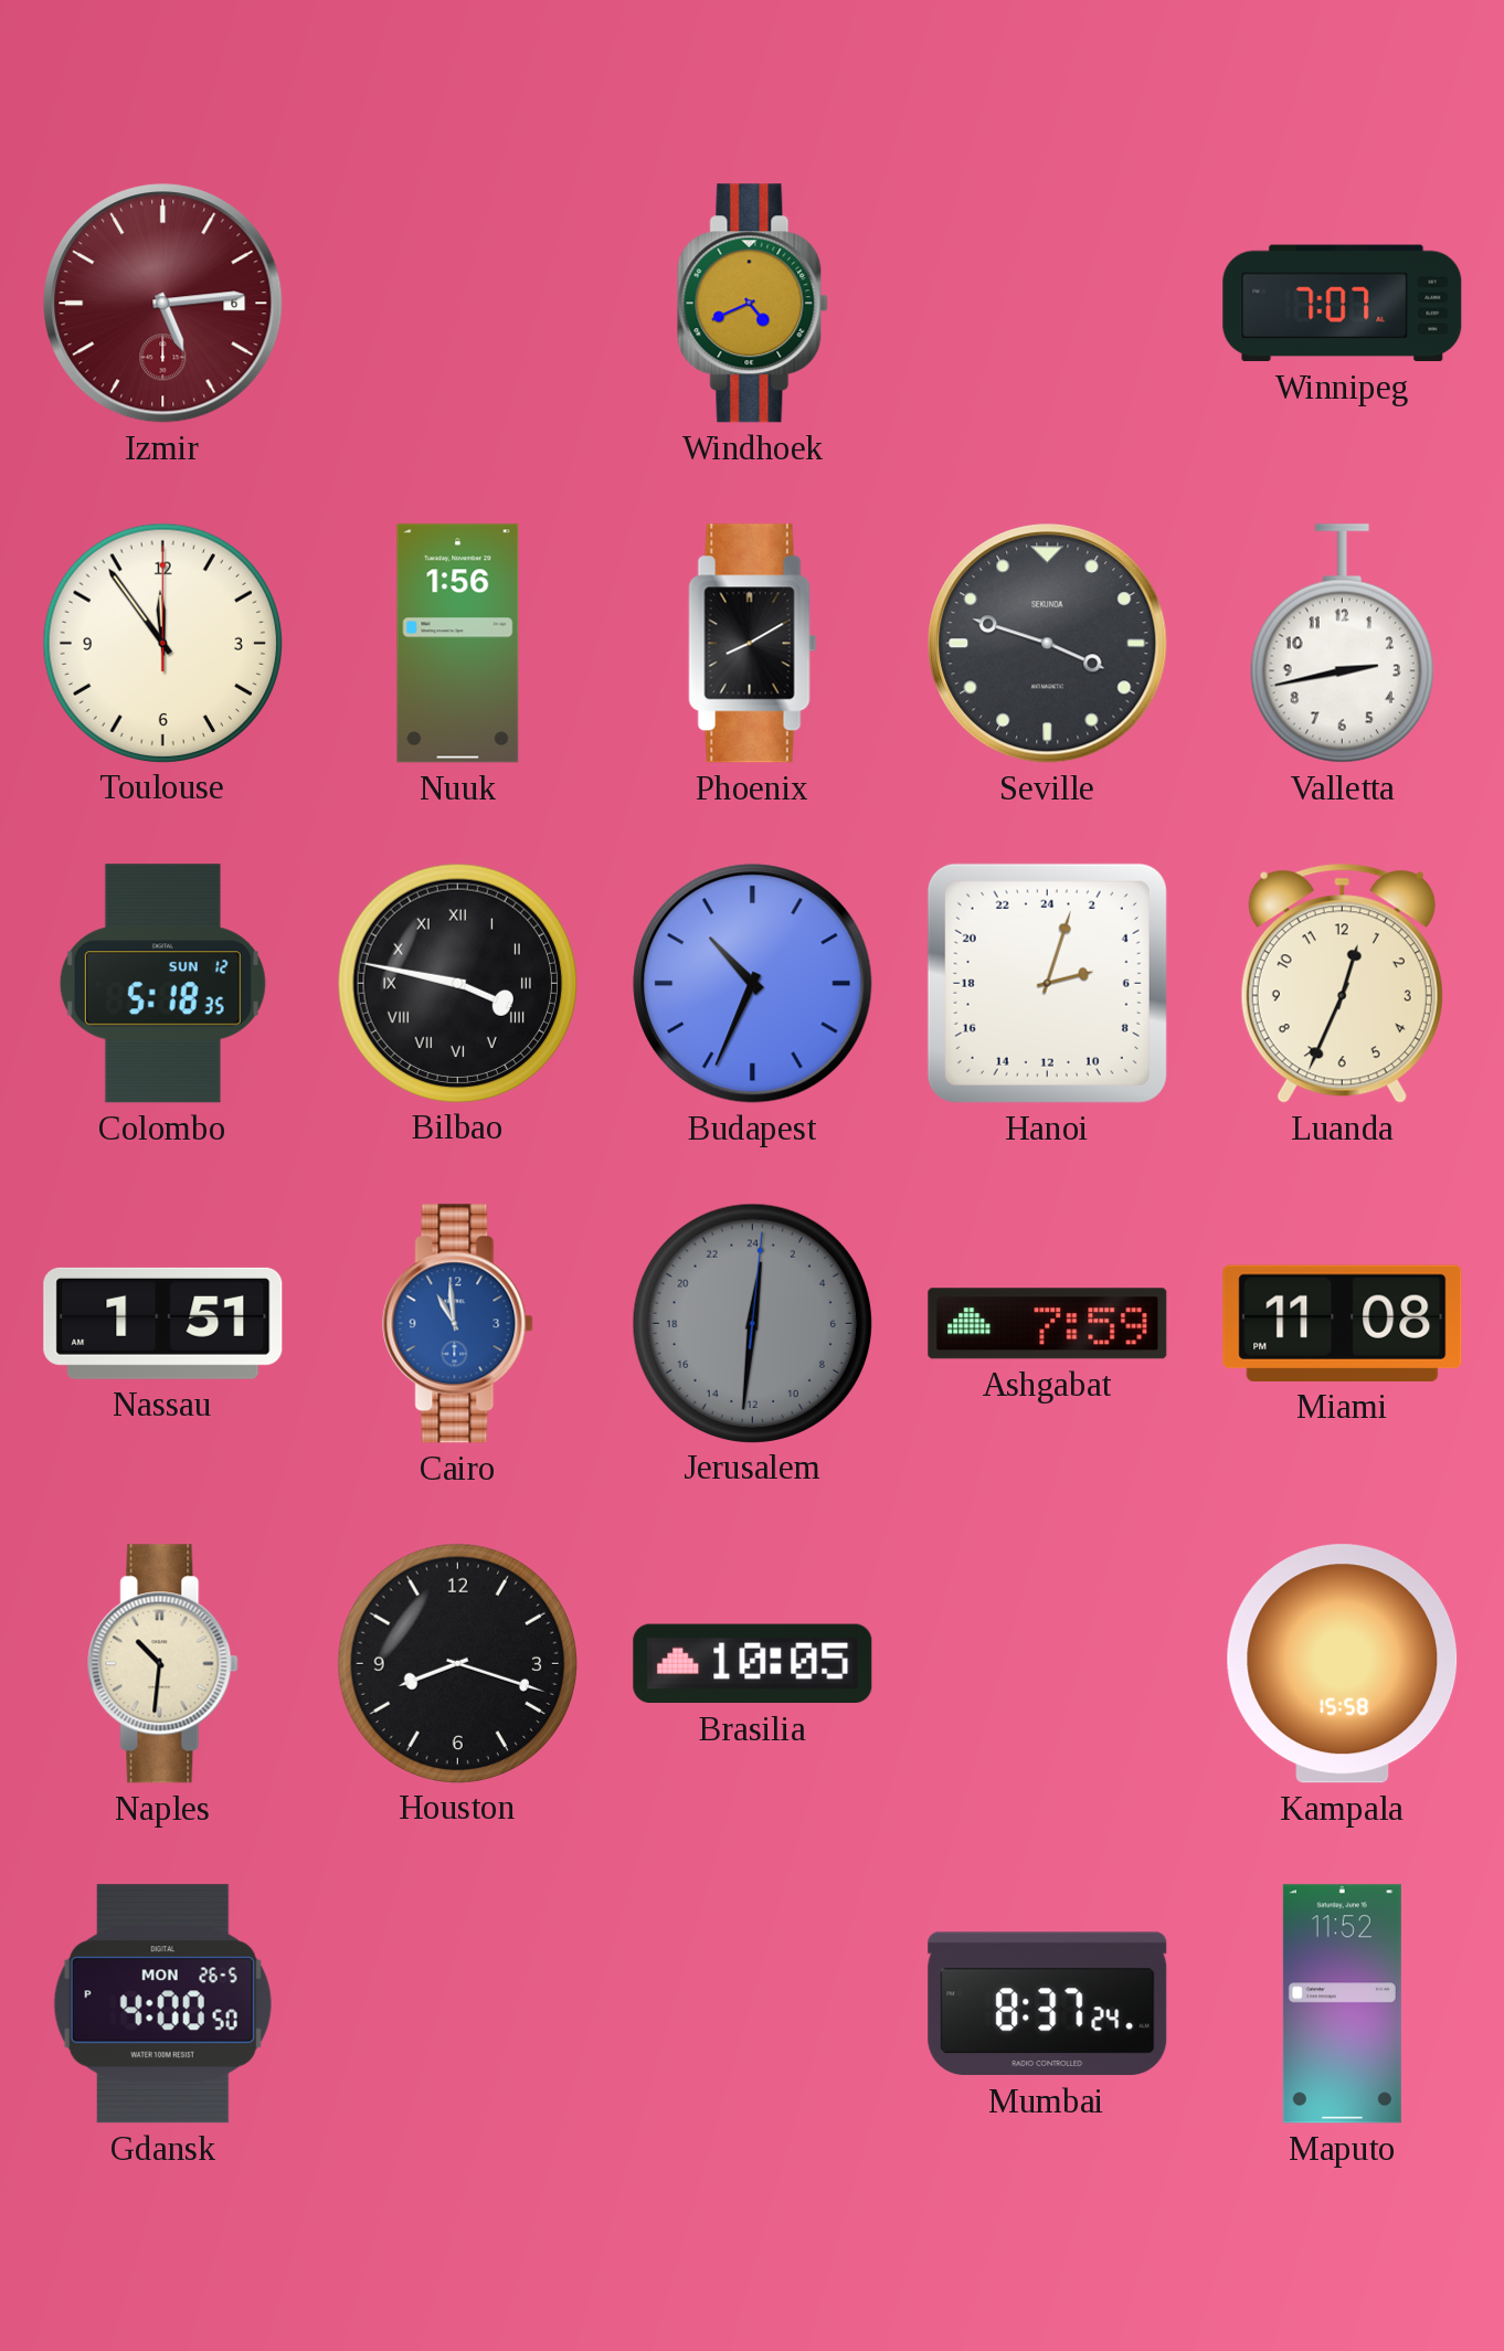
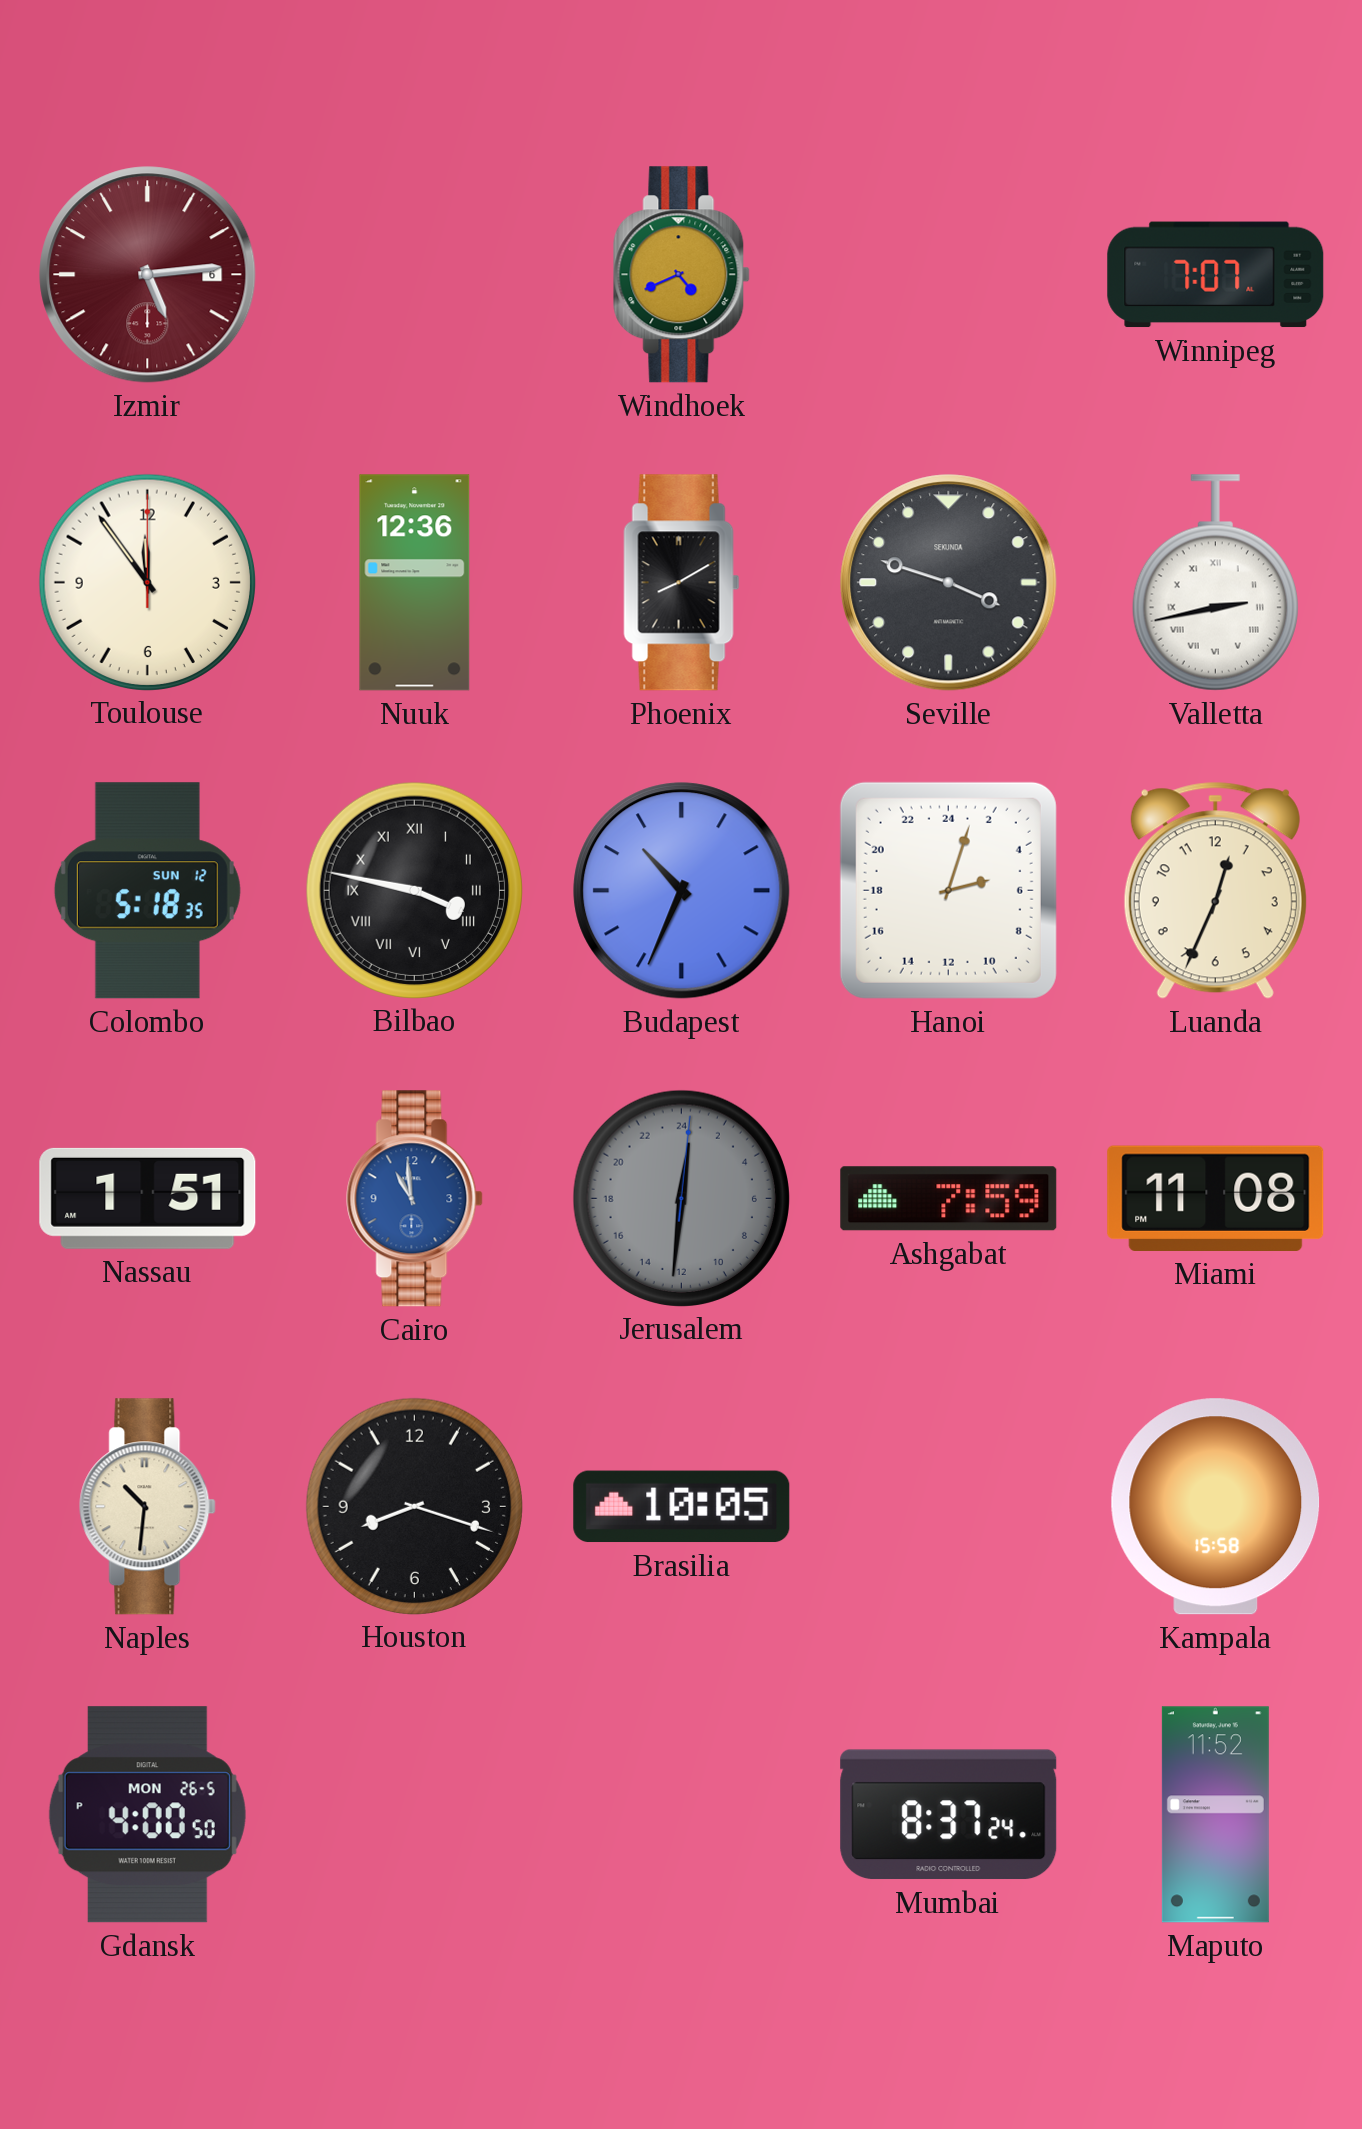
Nuuk: 1:56 -> 12:36
Valletta numerals: Arabic -> Roman
